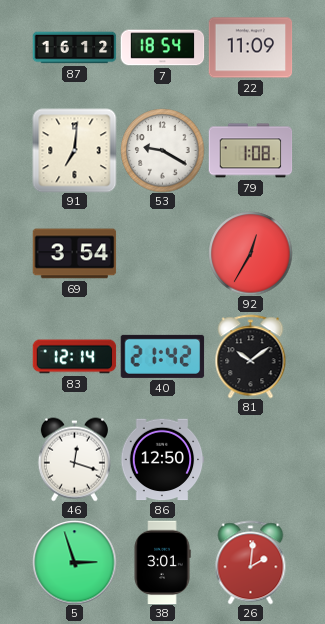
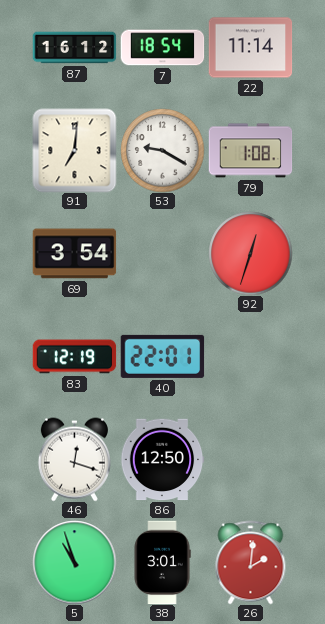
22: 11:09 -> 11:14
92: 12:35 -> 12:33
83: 12:14 -> 12:19
40: 21:42 -> 22:01
81: 10:09 -> none
5: 2:57 -> 10:57
